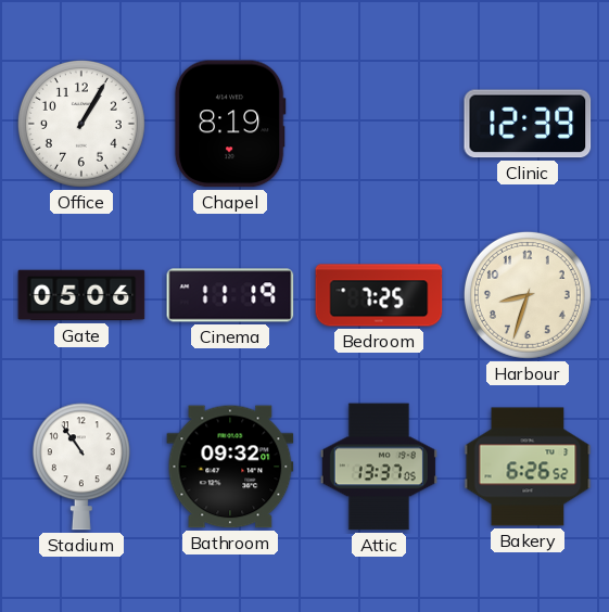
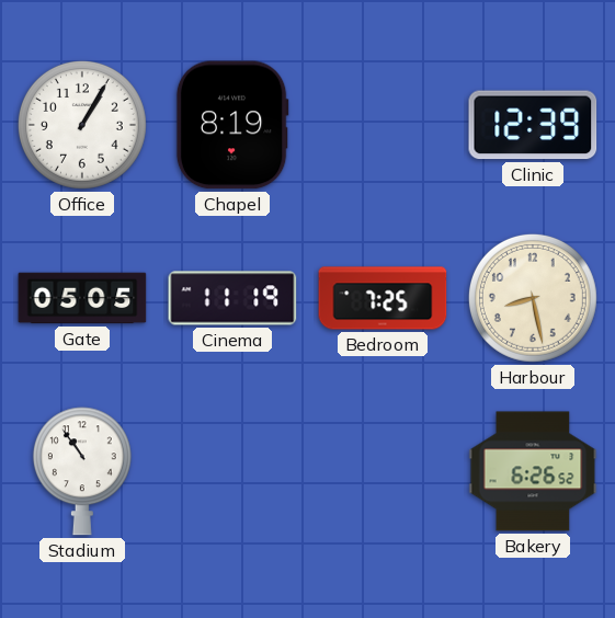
Gate: 05:06 -> 05:05
Harbour: 8:33 -> 8:28
Bathroom: 09:32 -> none
Attic: 13:37 -> none
